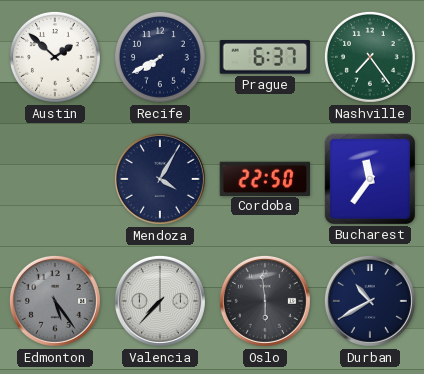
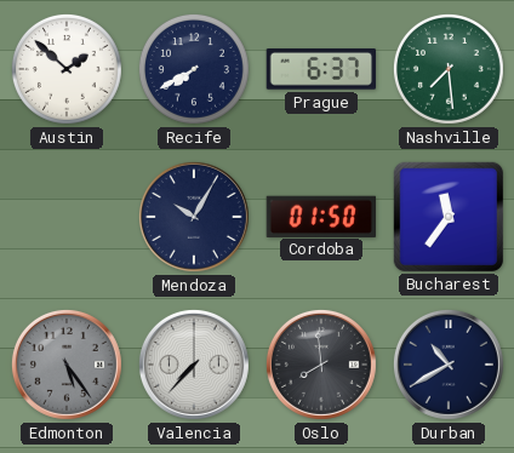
Nashville: 7:24 -> 7:29
Mendoza: 4:05 -> 10:05
Cordoba: 22:50 -> 01:50
Oslo: 5:59 -> 7:59
